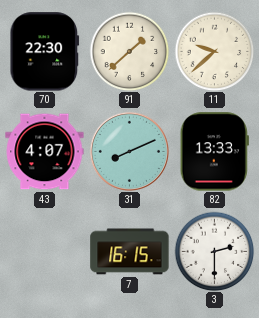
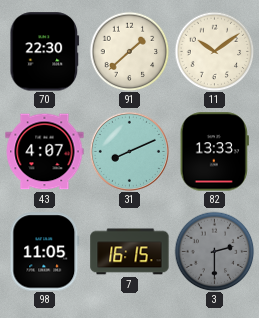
11: 9:38 -> 10:09
98: none -> 11:05
3 dial: white -> grey
